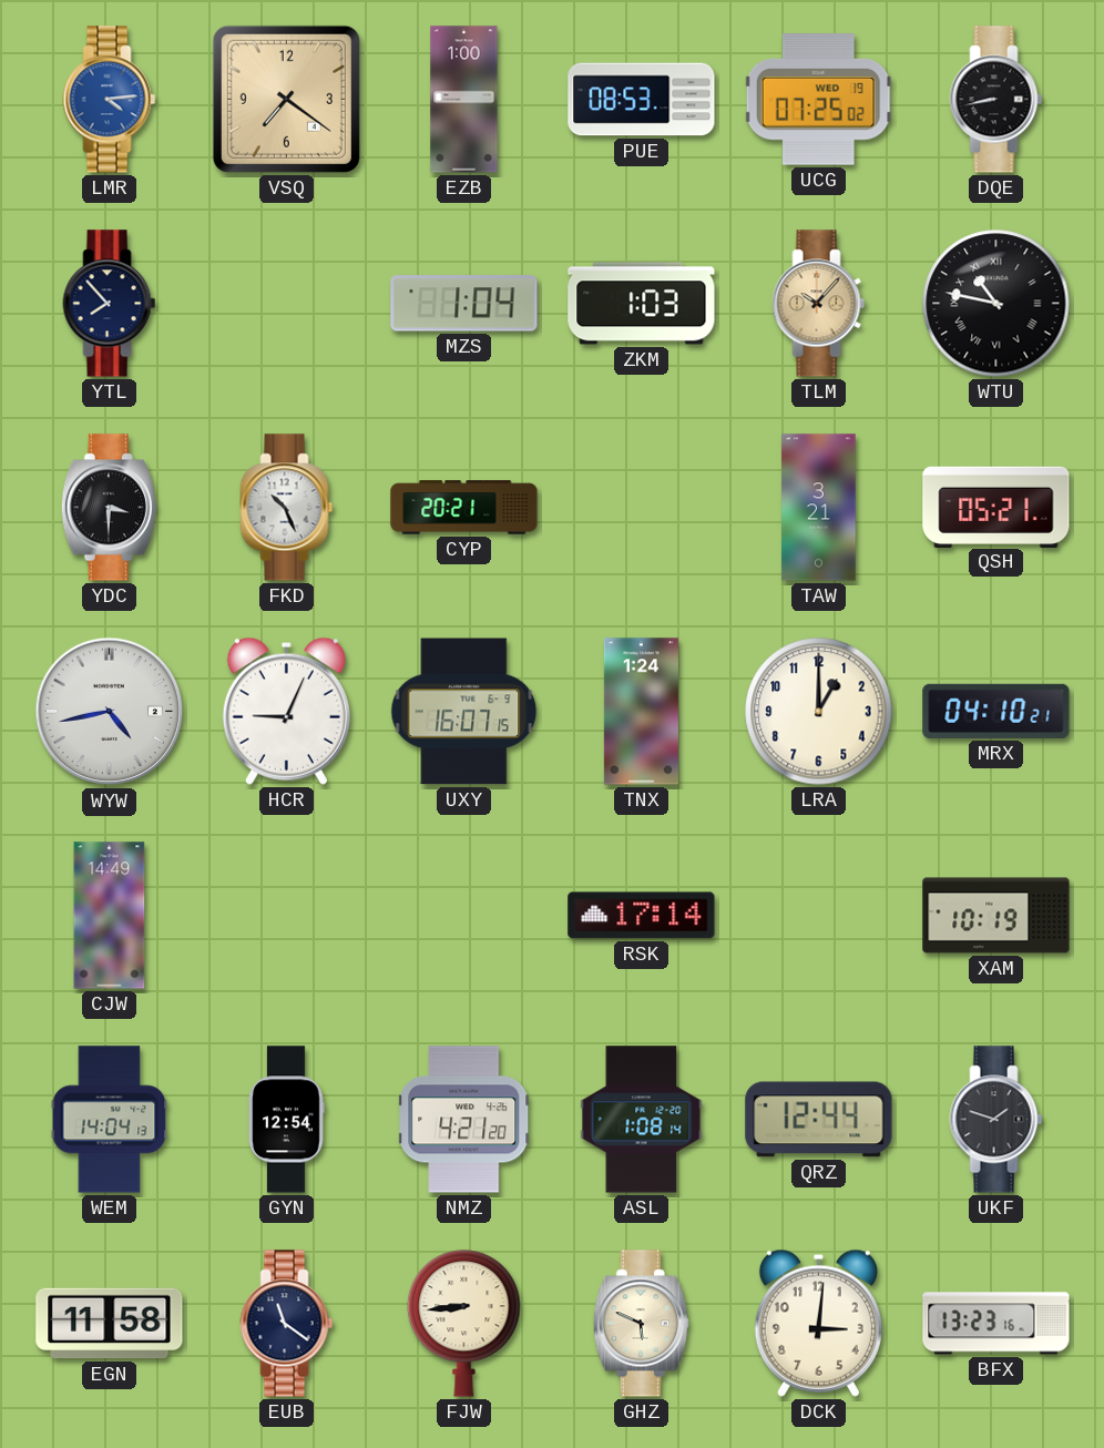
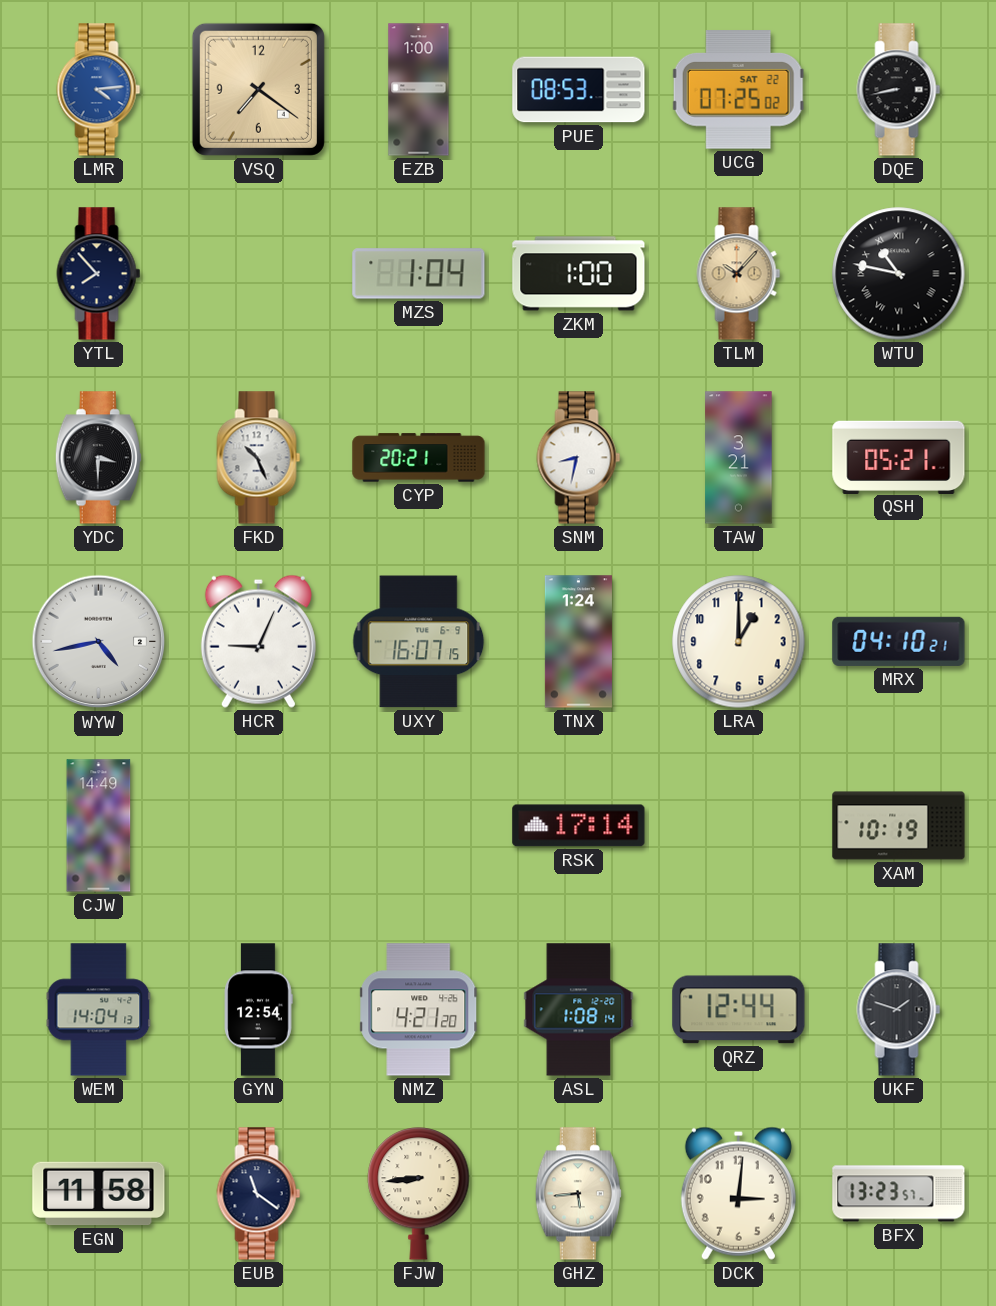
UCG date: WED 19 -> SAT 22
ZKM: 1:03 -> 1:00
SNM: none -> 8:32
GHZ: 5:49 -> 5:44
BFX: 13:23:16 -> 13:23:57
